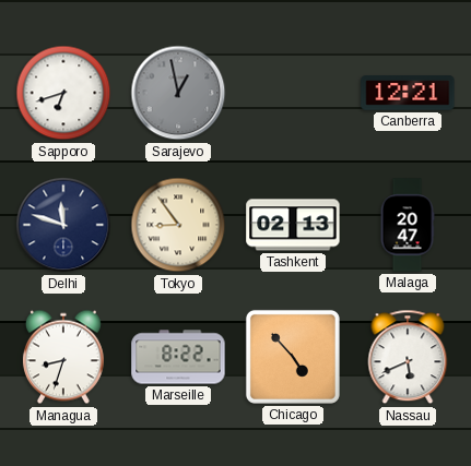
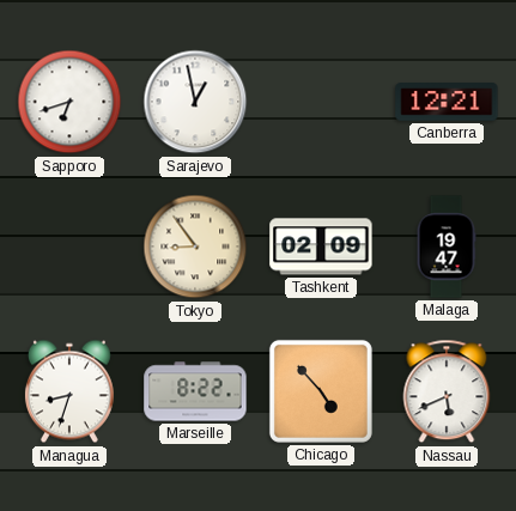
Sarajevo dial: grey -> white
Delhi: 11:48 -> none
Tashkent: 02:13 -> 02:09
Malaga: 20:47 -> 19:47
